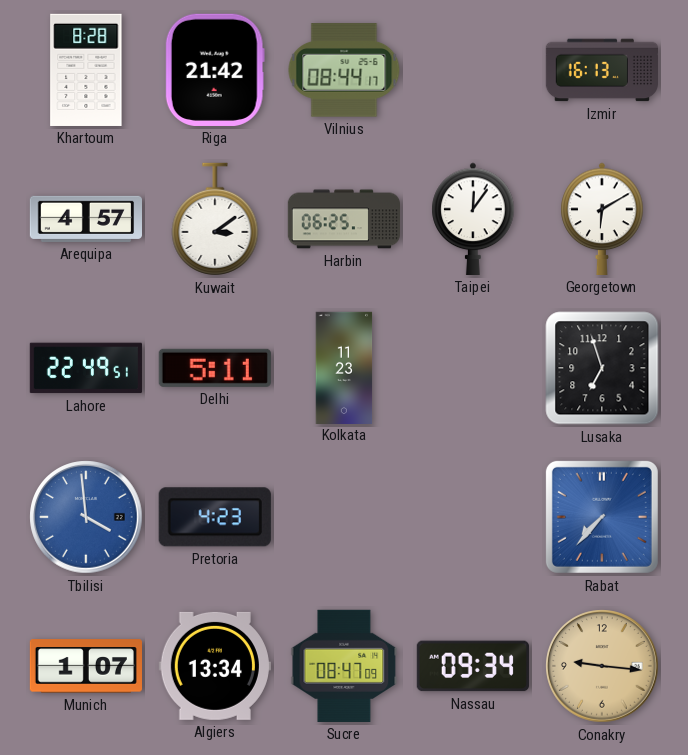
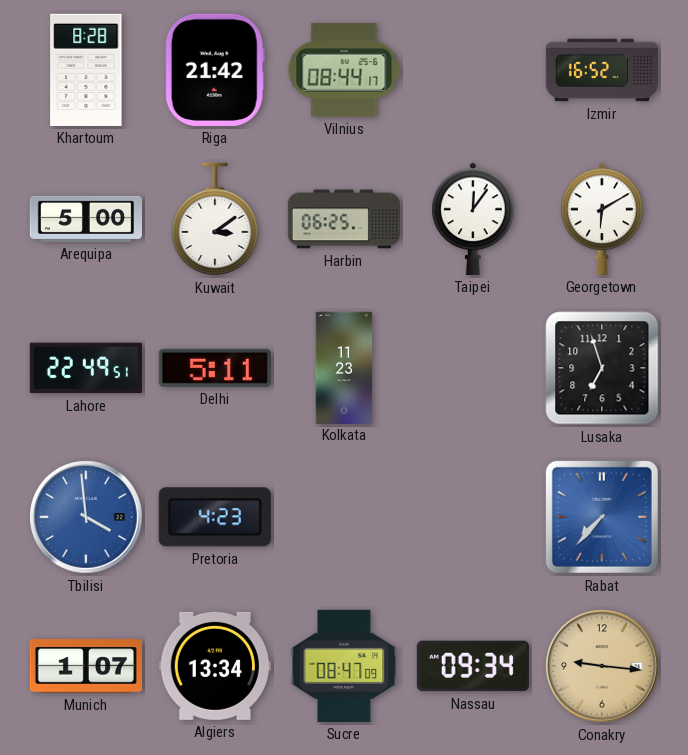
Izmir: 16:13 -> 16:52
Arequipa: 4:57 -> 5:00
